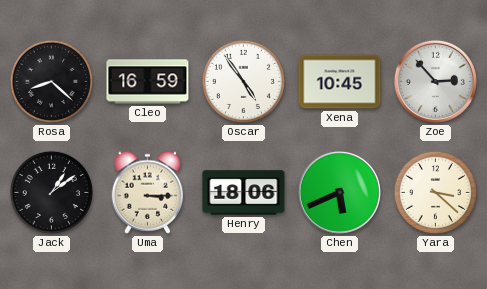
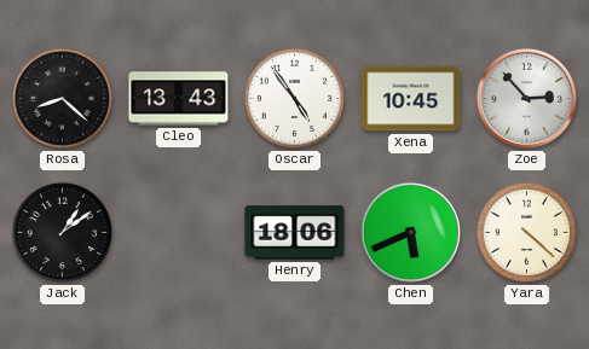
Cleo: 16:59 -> 13:43
Uma: 3:15 -> none
Yara: 3:22 -> 4:22
